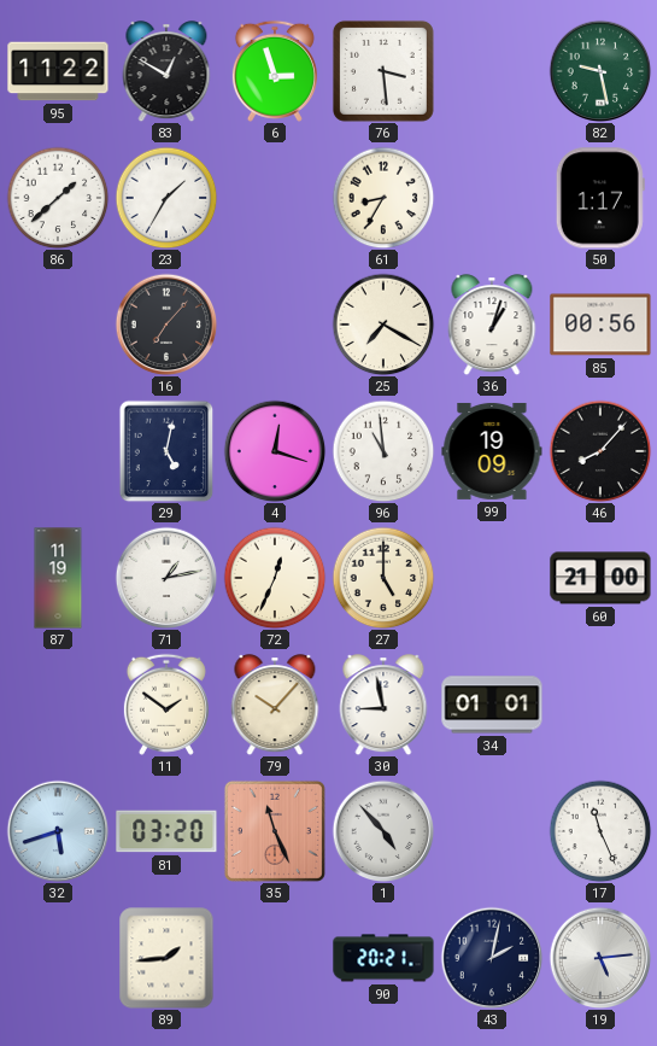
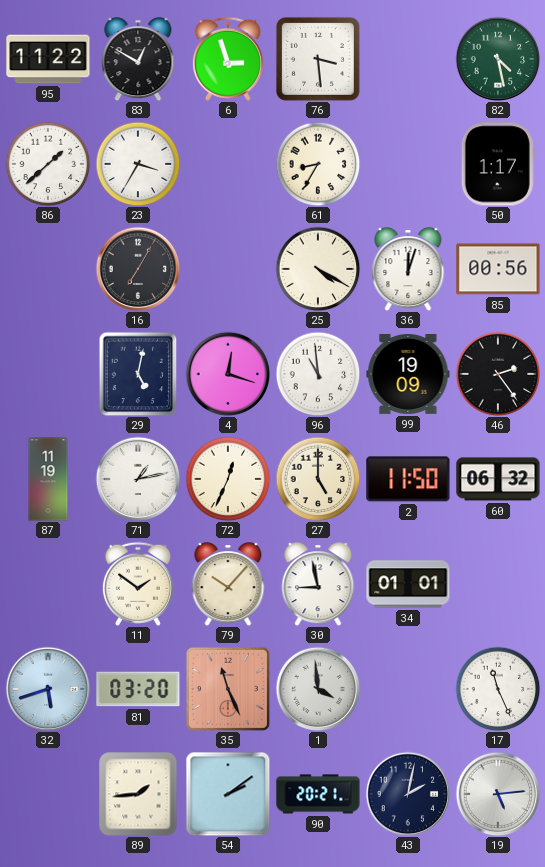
82: 9:28 -> 4:28
23: 1:35 -> 3:35
16: 7:07 -> 7:05
25: 7:20 -> 4:20
36: 1:03 -> 12:03
46: 8:07 -> 2:24
2: none -> 11:50
60: 21:00 -> 06:32
1: 4:53 -> 3:59
54: none -> 2:09
